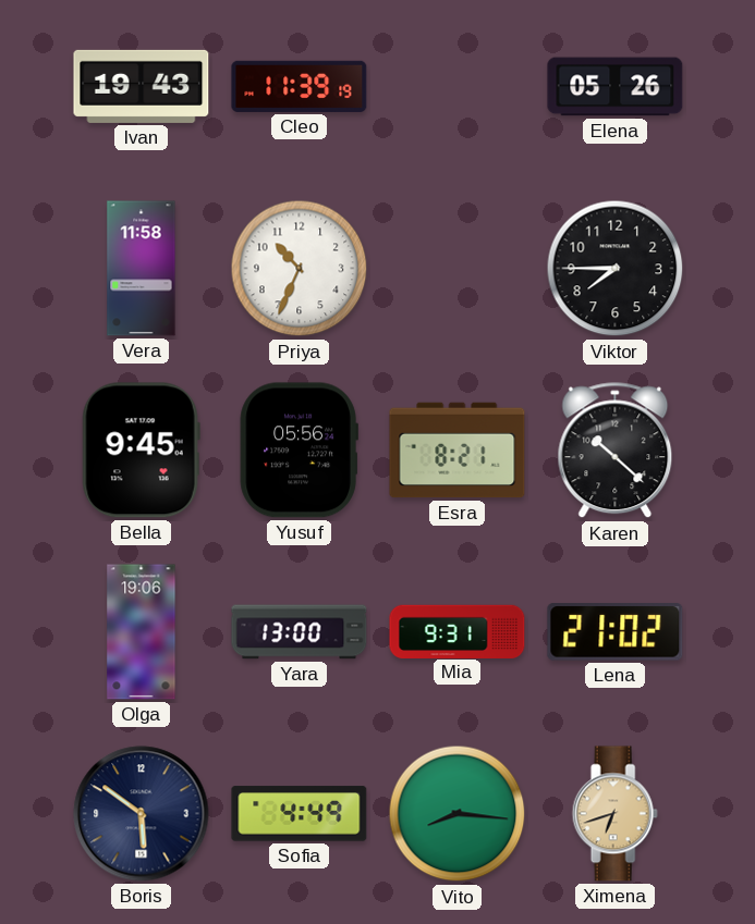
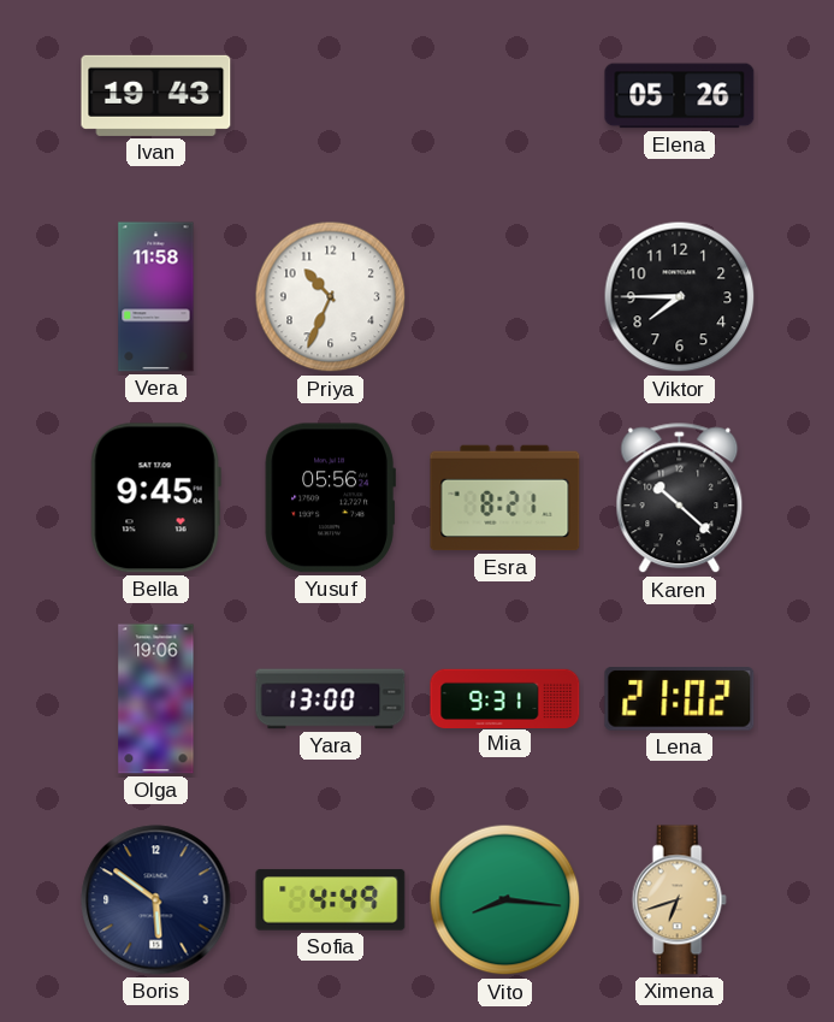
Cleo: 11:39 -> none
